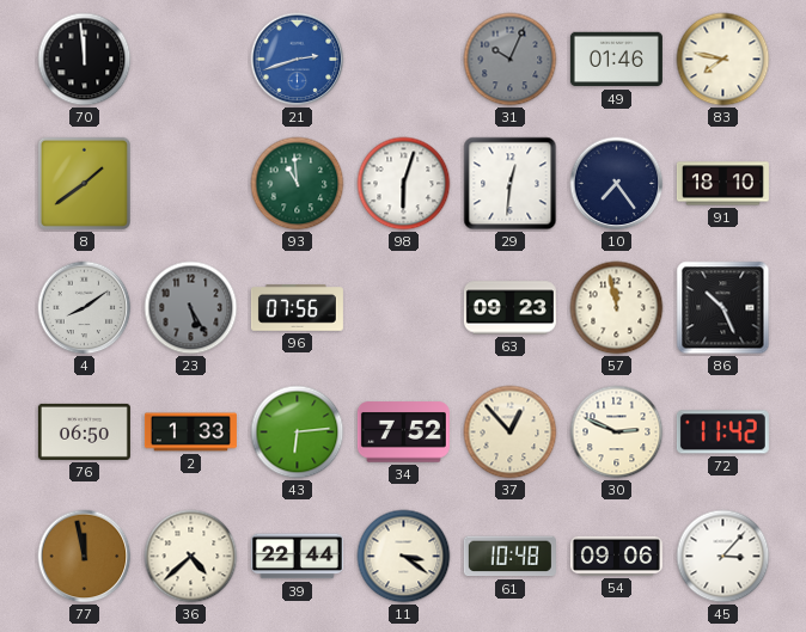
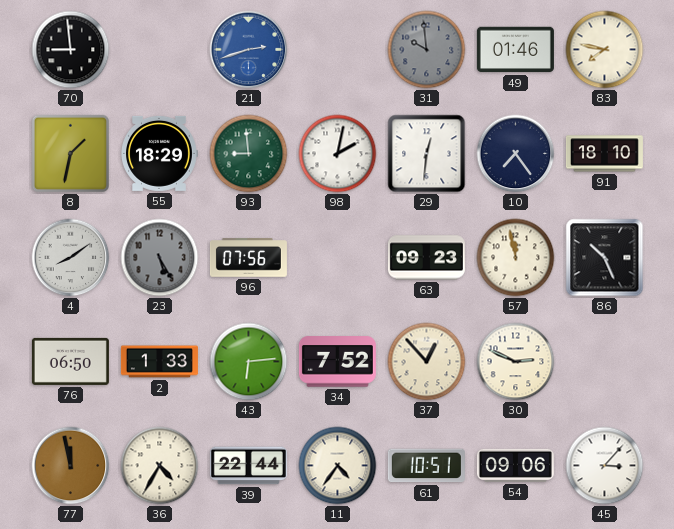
70: 11:59 -> 8:59
31: 10:04 -> 9:59
8: 1:39 -> 1:32
55: none -> 18:29
93: 10:59 -> 8:59
98: 6:03 -> 2:02
72: 11:42 -> none
36: 4:38 -> 4:35
11: 3:21 -> 4:36
61: 10:48 -> 10:51
